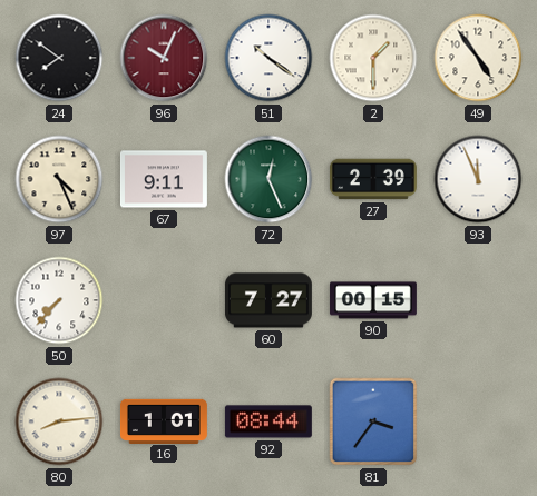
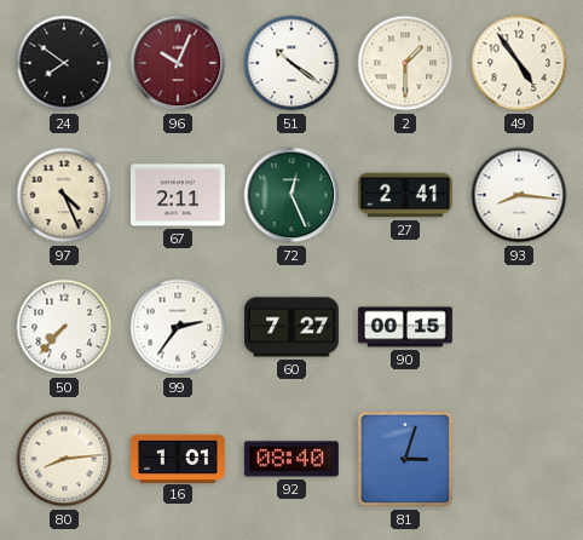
67: 9:11 -> 2:11
27: 2:39 -> 2:41
93: 11:56 -> 8:16
99: none -> 2:36
92: 08:44 -> 08:40
81: 3:36 -> 3:03
